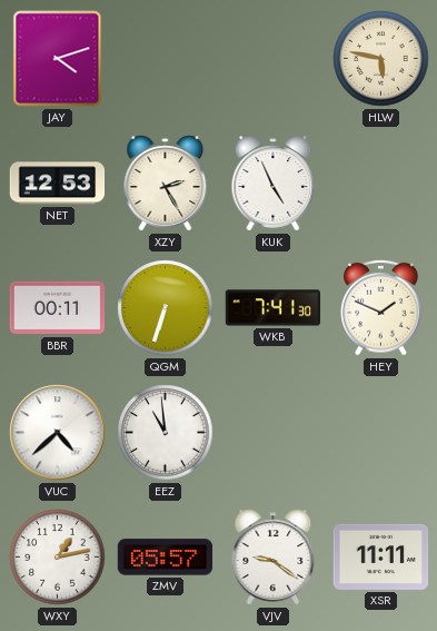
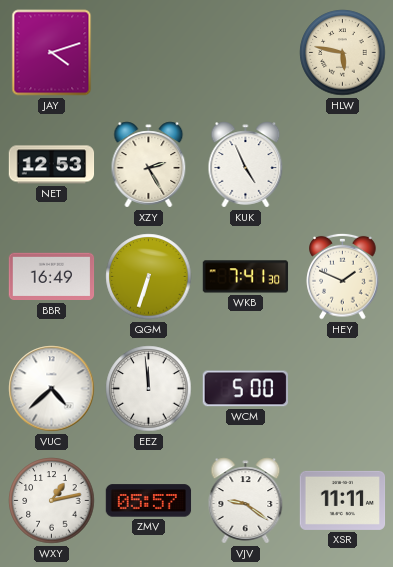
BBR: 00:11 -> 16:49
EEZ: 10:59 -> 11:59
WCM: none -> 5:00
